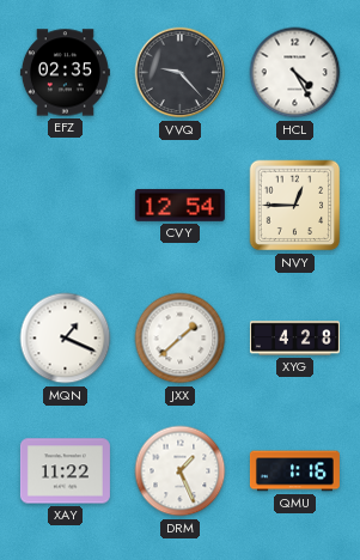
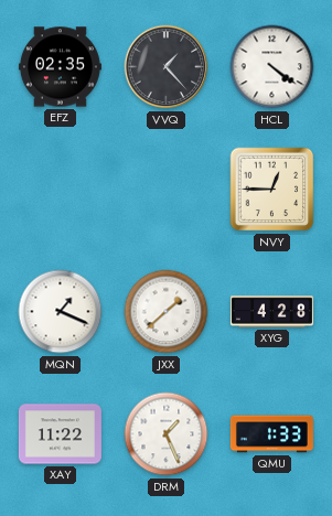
VVQ: 9:23 -> 1:23
HCL: 4:25 -> 4:21
CVY: 12:54 -> none
QMU: 1:16 -> 1:33
